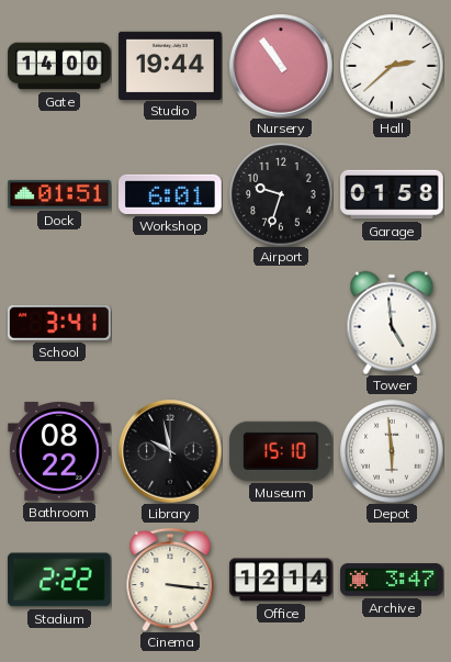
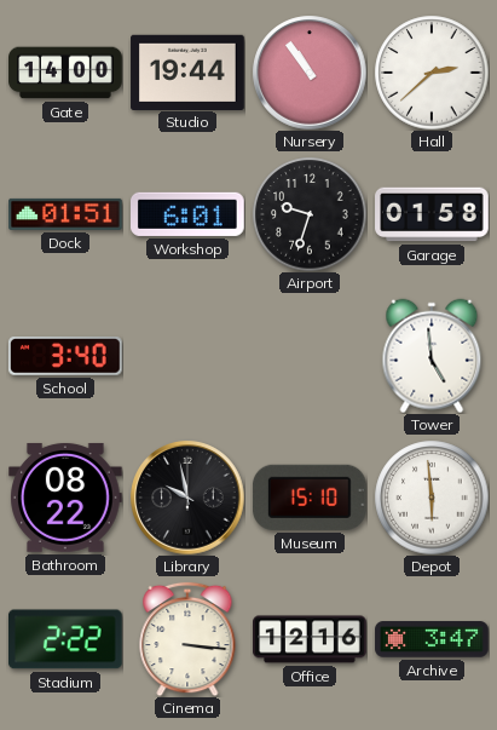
School: 3:41 -> 3:40
Office: 12:14 -> 12:16
